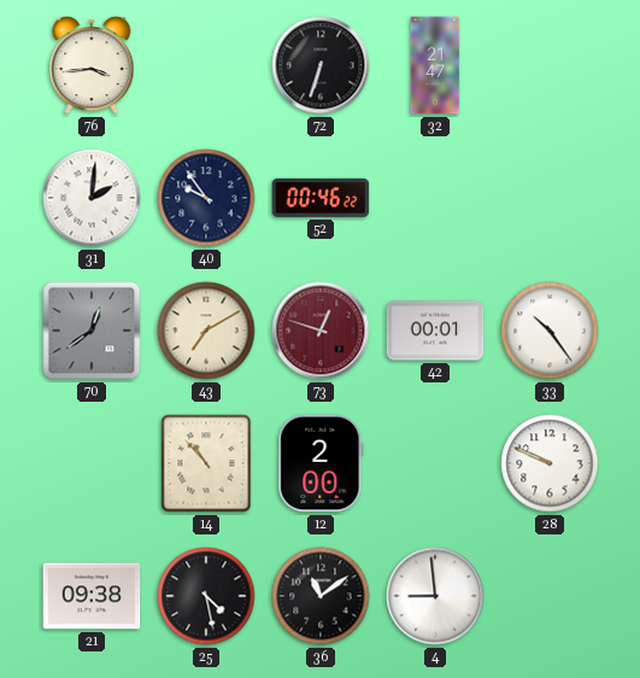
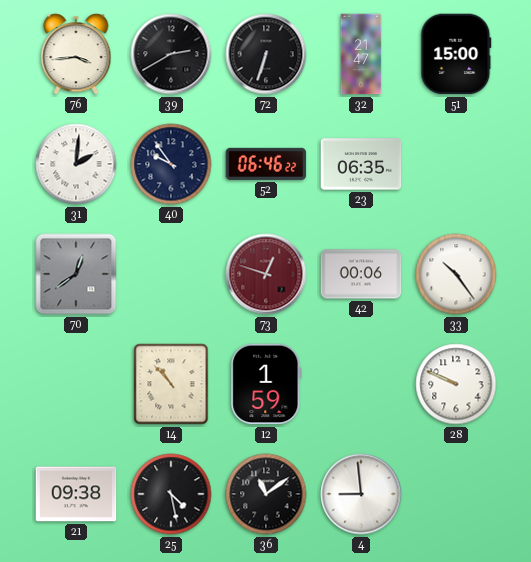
39: none -> 2:40
51: none -> 15:00
52: 00:46 -> 06:46
23: none -> 06:35
43: 7:10 -> none
42: 00:01 -> 00:06
12: 2:00 -> 1:59
